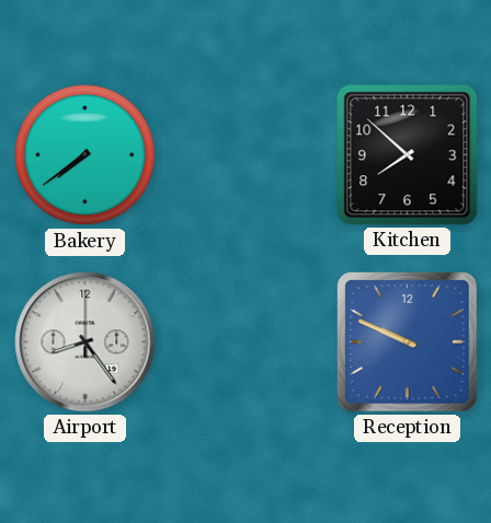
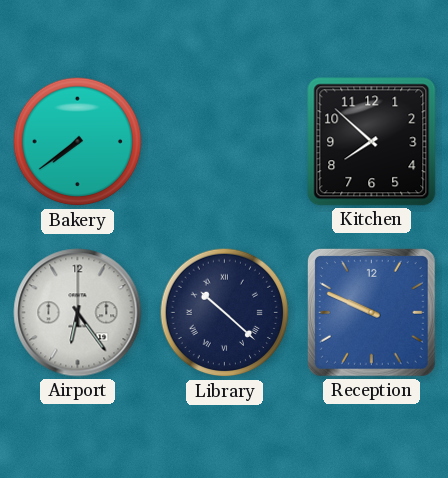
Airport: 8:24 -> 6:24
Library: none -> 10:22
